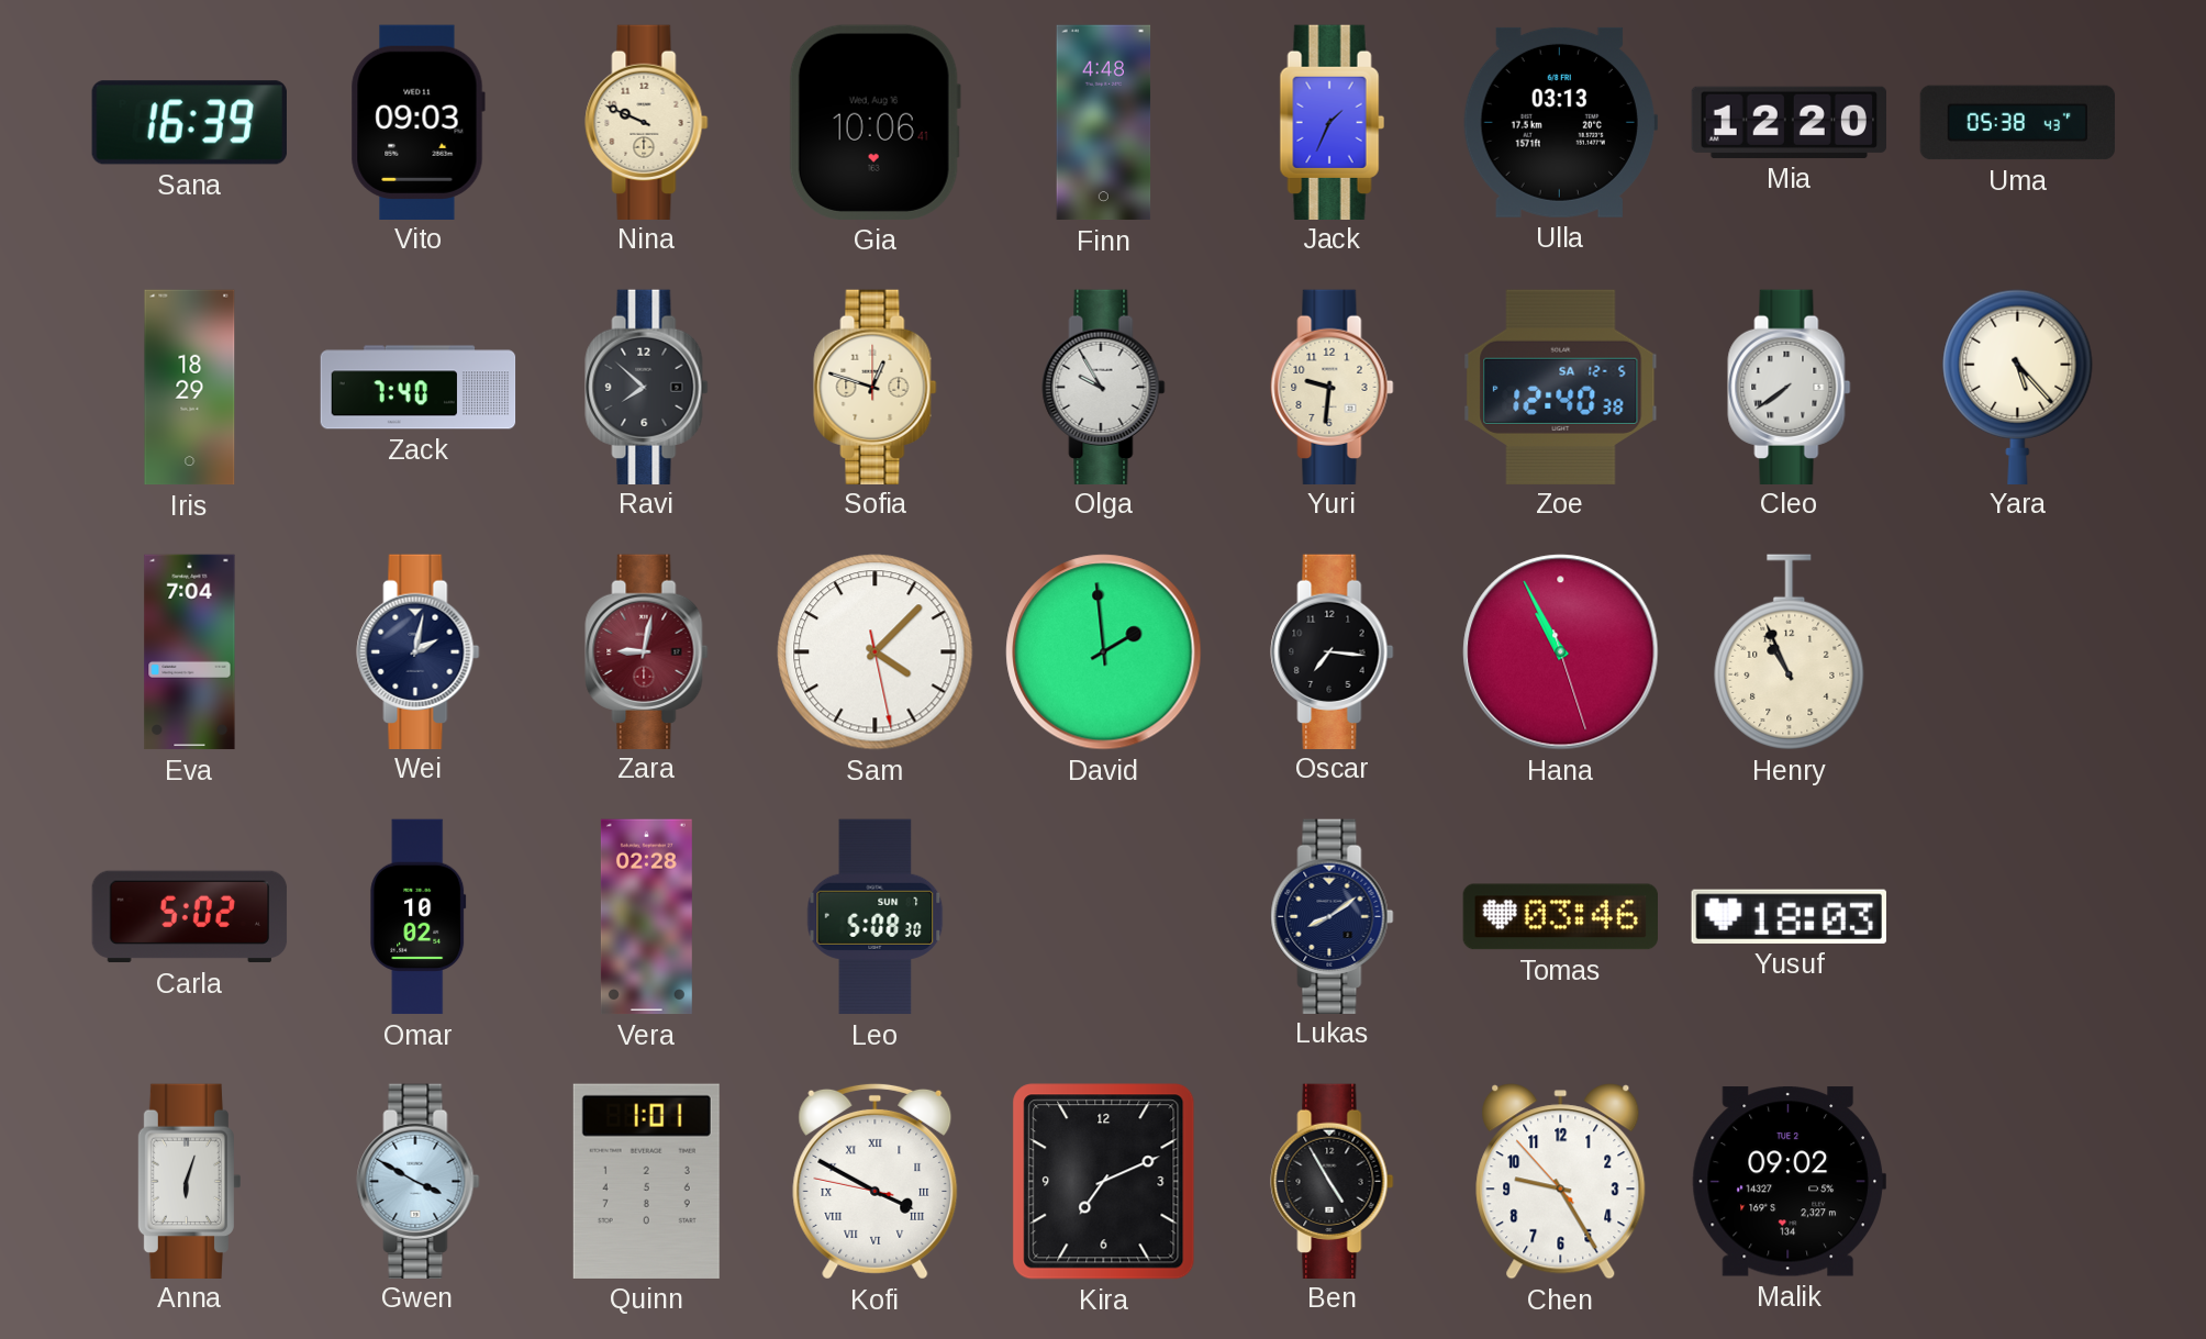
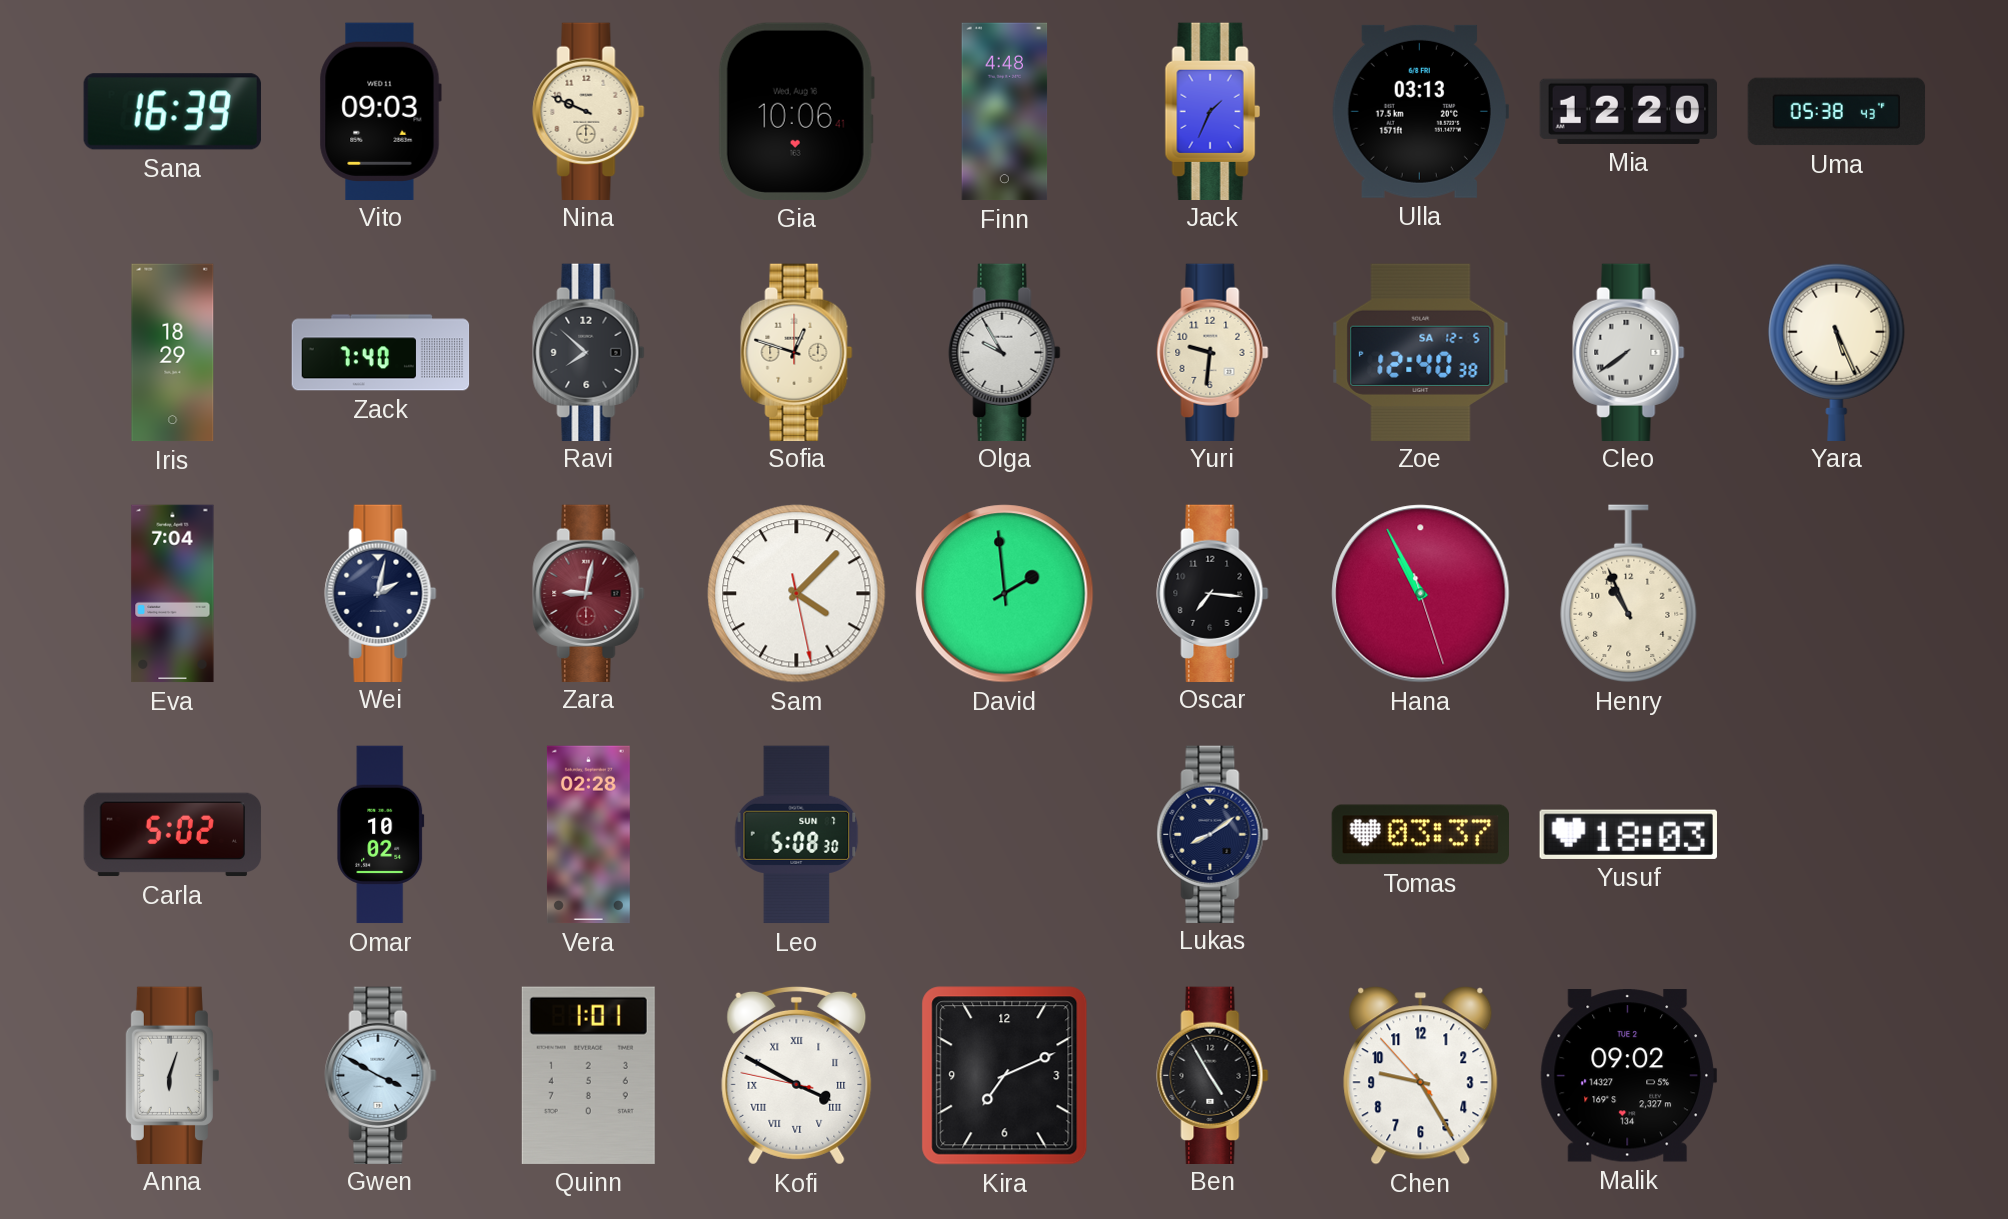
Yara: 5:23 -> 5:26
Tomas: 03:46 -> 03:37
